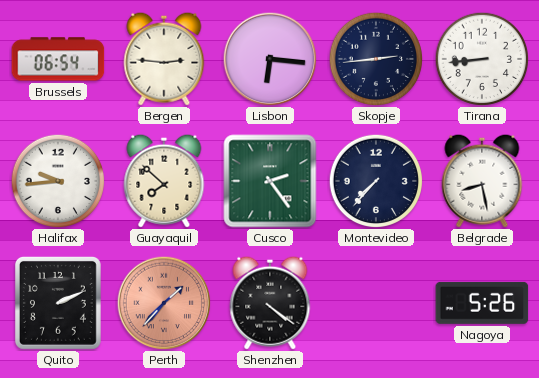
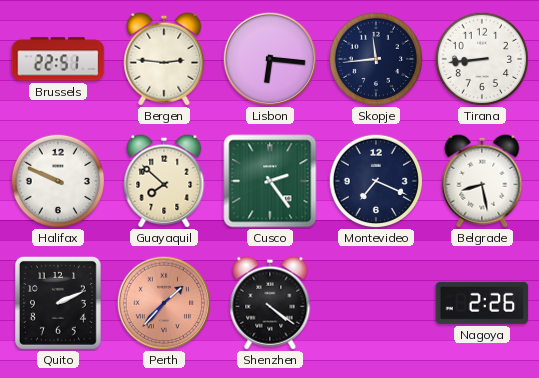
Brussels: 06:54 -> 22:51
Skopje: 2:44 -> 11:44
Halifax: 9:44 -> 9:49
Montevideo: 7:37 -> 7:19
Nagoya: 5:26 -> 2:26
